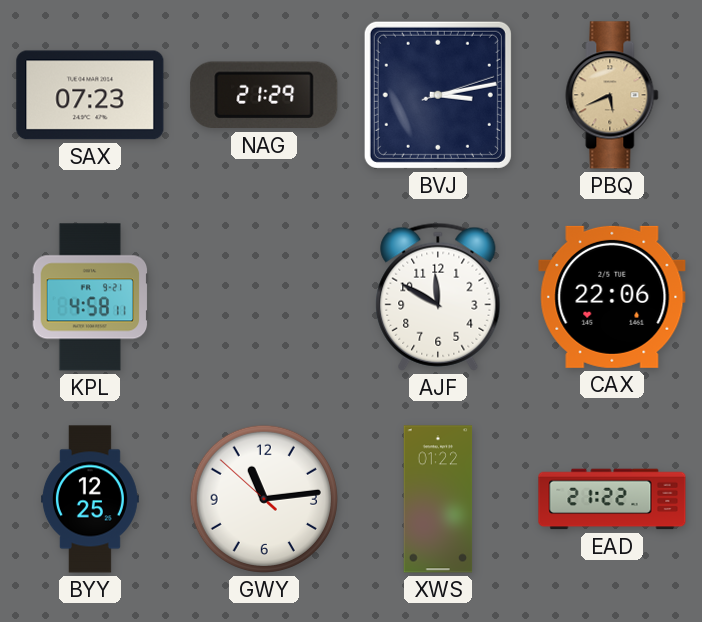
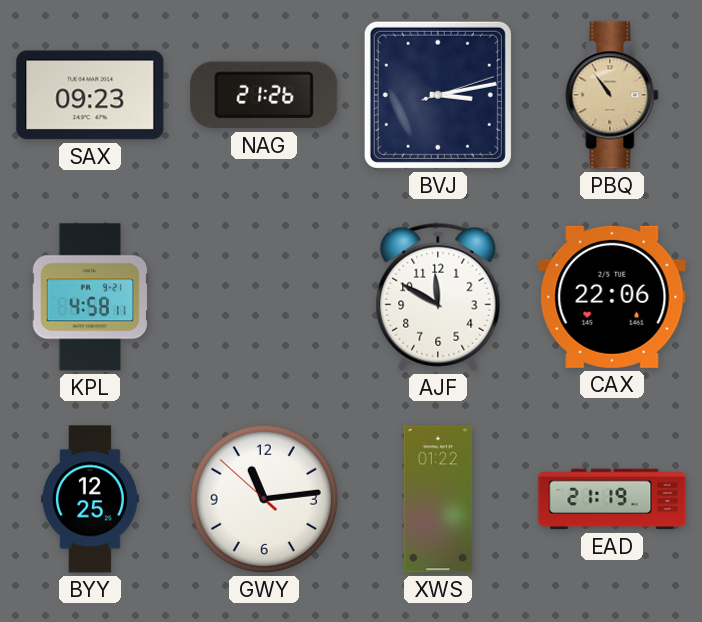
SAX: 07:23 -> 09:23
NAG: 21:29 -> 21:26
PBQ: 5:41 -> 10:54
EAD: 21:22 -> 21:19
